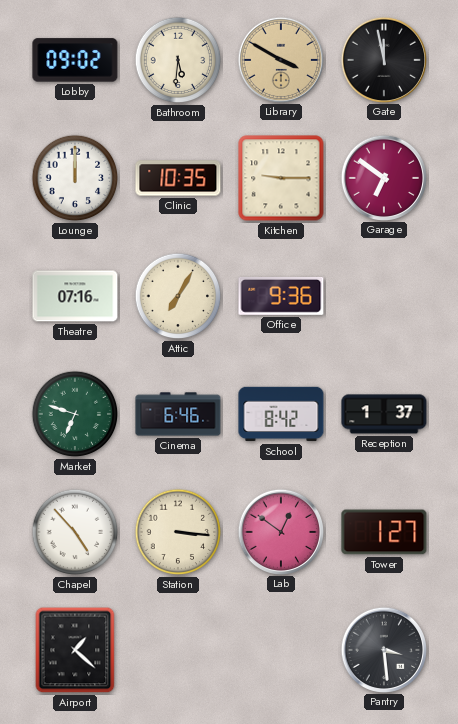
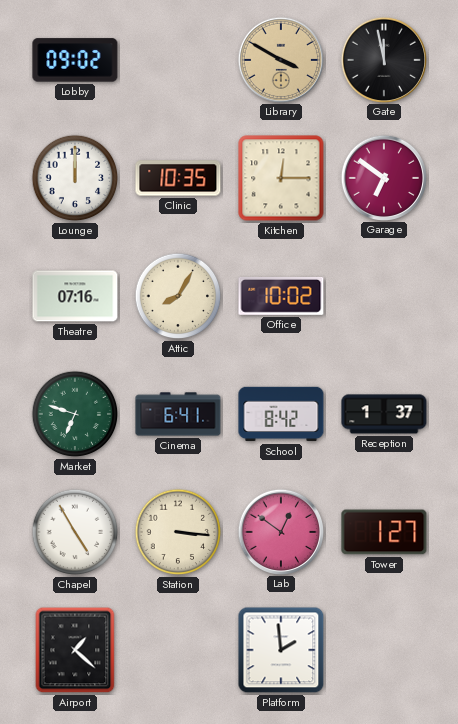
Bathroom: 5:31 -> none
Kitchen: 9:15 -> 12:15
Attic: 7:05 -> 8:05
Office: 9:36 -> 10:02
Cinema: 6:46 -> 6:41
Chapel: 4:53 -> 4:55
Platform: none -> 1:59
Pantry: 3:29 -> none
